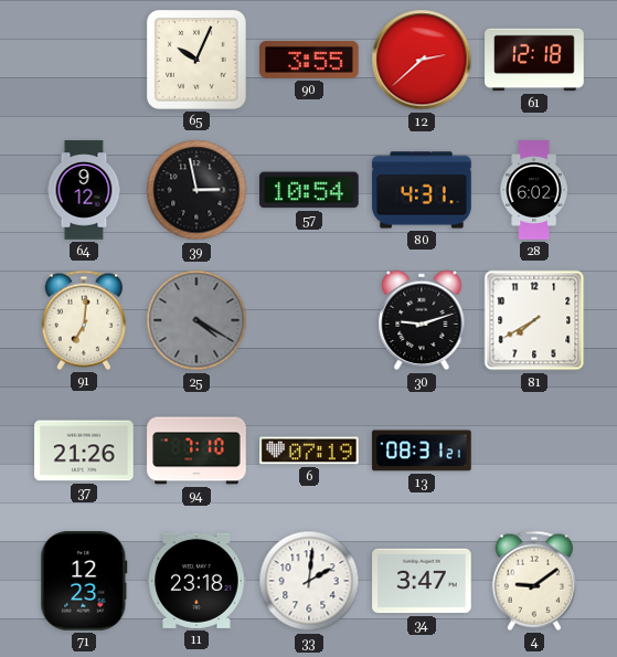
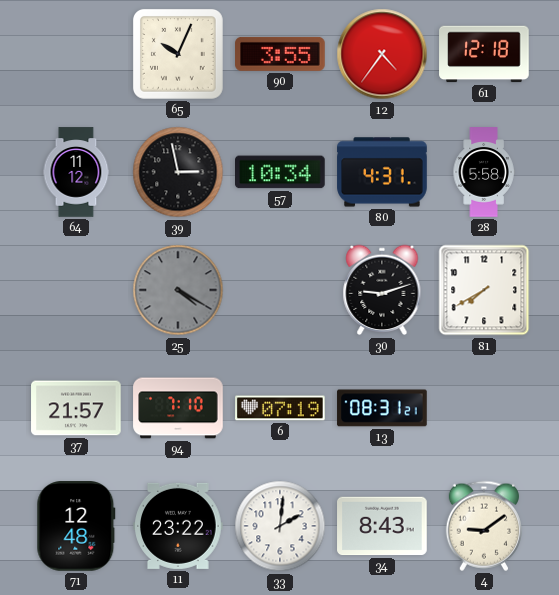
12: 2:38 -> 4:36
64: 9:12 -> 11:12
57: 10:54 -> 10:34
28: 6:02 -> 5:58
91: 7:01 -> none
37: 21:26 -> 21:57
71: 12:23 -> 12:48
11: 23:18 -> 23:22
34: 3:47 -> 8:43
